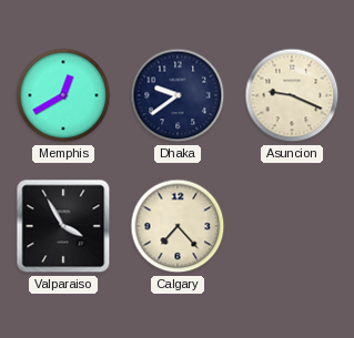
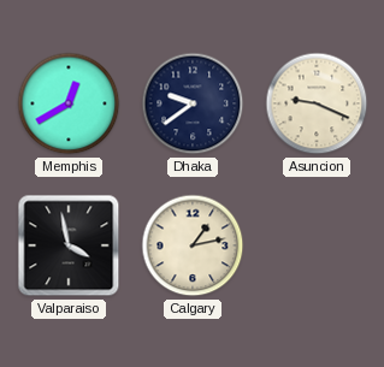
Valparaiso: 3:55 -> 3:58
Calgary: 7:23 -> 1:13
